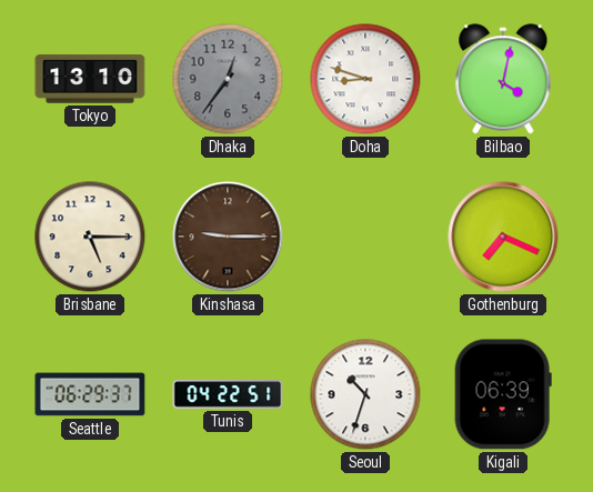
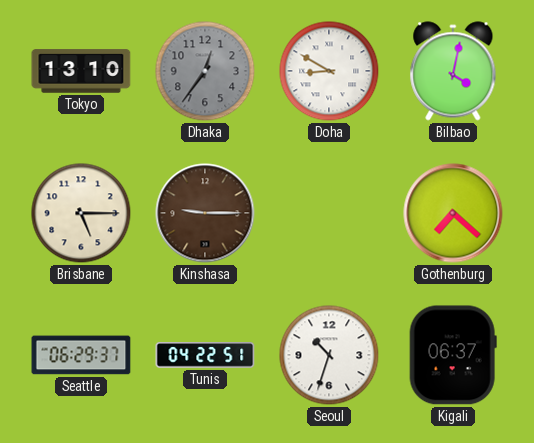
Doha: 8:48 -> 8:50
Gothenburg: 7:19 -> 7:22
Kigali: 06:39 -> 06:37
